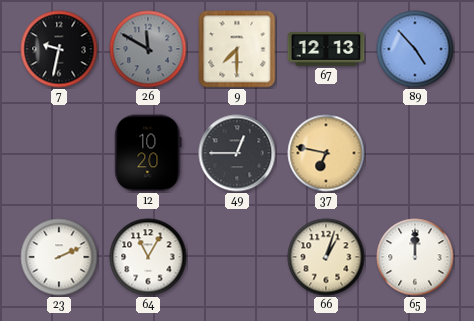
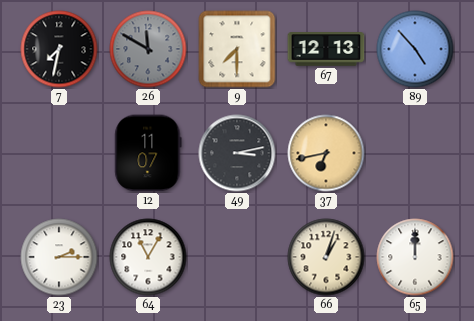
7: 9:32 -> 7:32
12: 10:20 -> 11:07
49: 12:45 -> 3:13
37: 6:47 -> 6:43
23: 2:11 -> 2:15
